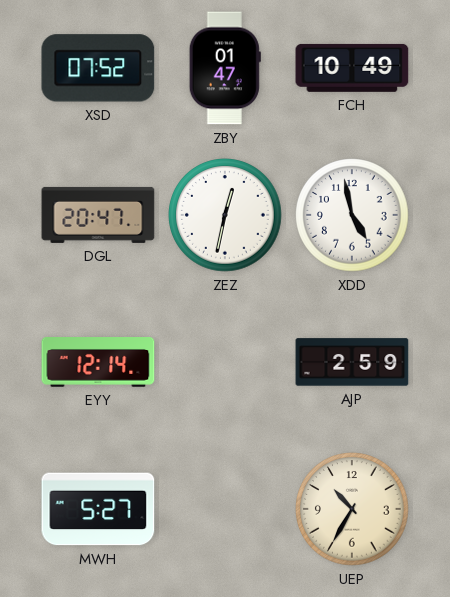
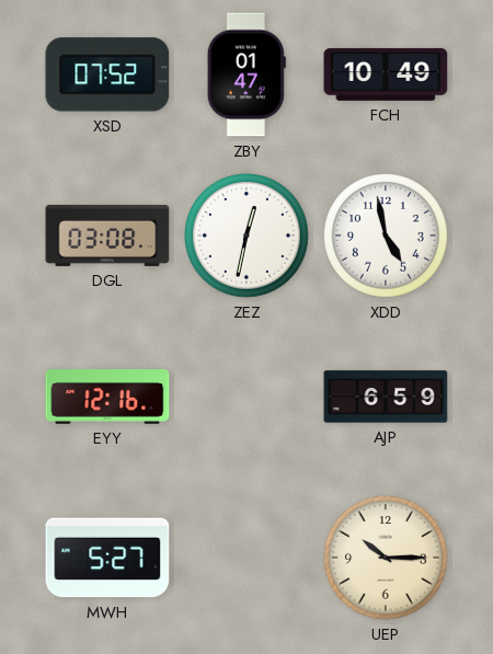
DGL: 20:47 -> 03:08
EYY: 12:14 -> 12:16
AJP: 2:59 -> 6:59
UEP: 10:35 -> 10:15
